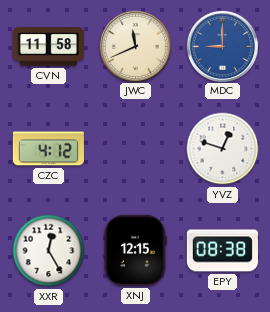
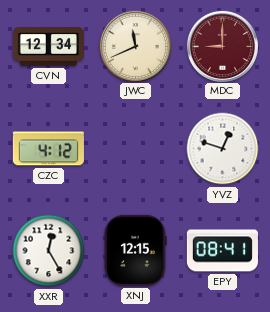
CVN: 11:58 -> 12:34
MDC dial: blue -> burgundy
EPY: 08:38 -> 08:41
